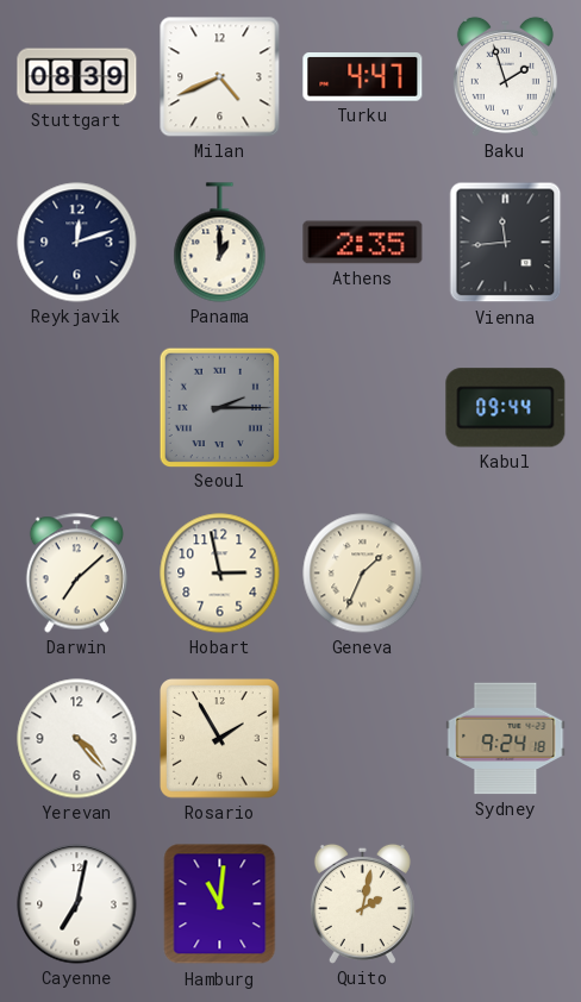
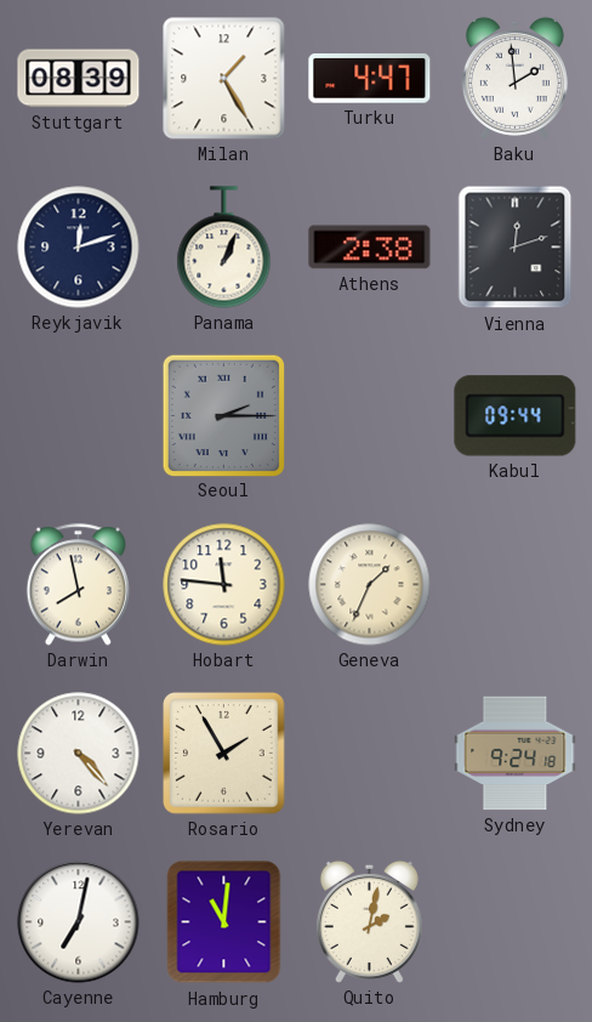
Milan: 4:41 -> 1:25
Baku: 1:57 -> 1:59
Panama: 1:00 -> 1:04
Athens: 2:35 -> 2:38
Vienna: 11:44 -> 12:12
Darwin: 7:08 -> 7:58
Hobart: 2:58 -> 11:46
